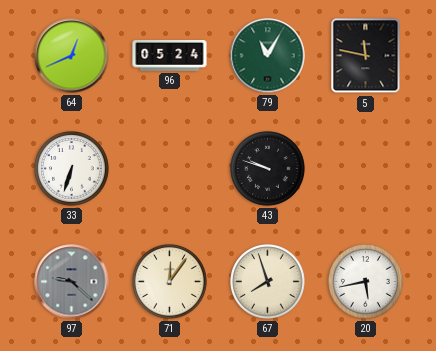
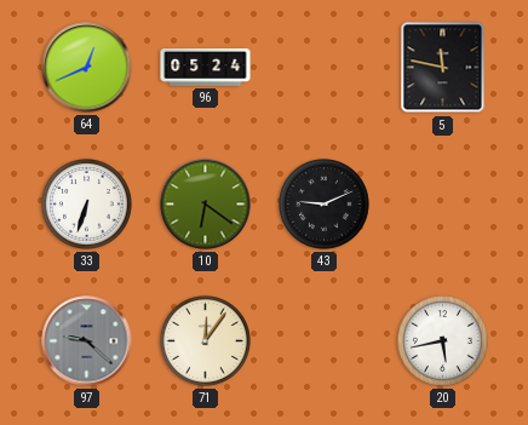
79: 11:05 -> none
10: none -> 6:21
43: 9:48 -> 9:11
67: 7:57 -> none
